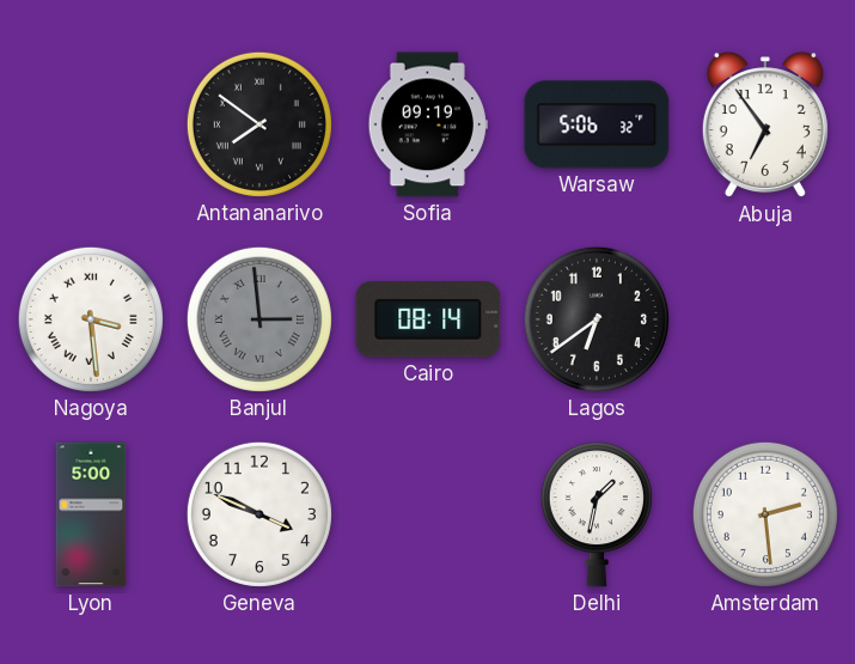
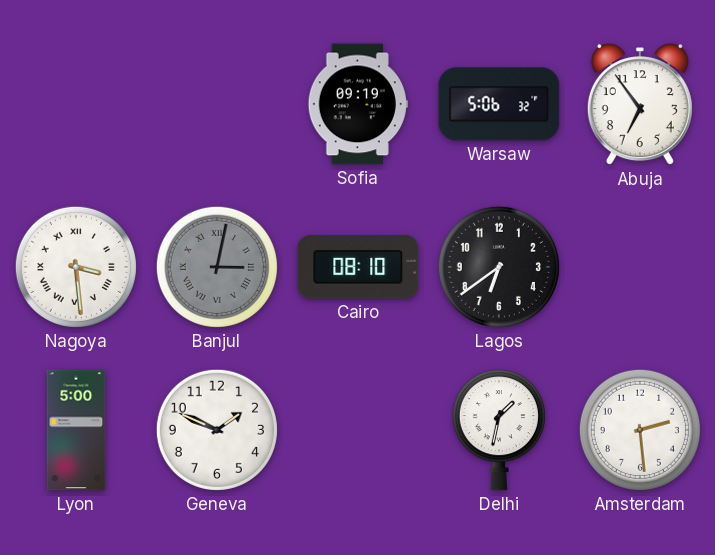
Antananarivo: 7:51 -> none
Banjul: 2:59 -> 3:02
Cairo: 08:14 -> 08:10
Geneva: 3:49 -> 1:49
